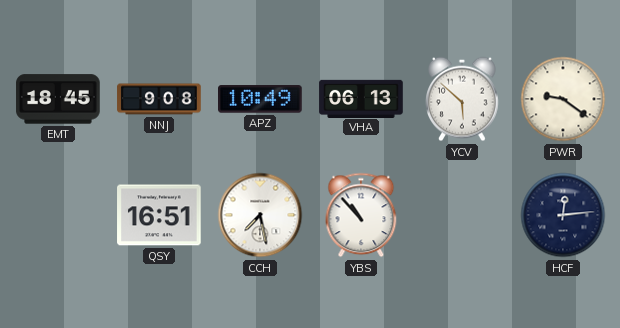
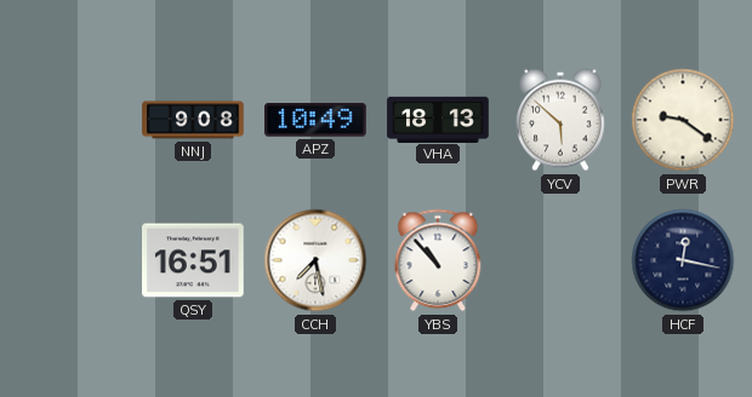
EMT: 18:45 -> none
VHA: 06:13 -> 18:13
HCF: 12:14 -> 12:17
